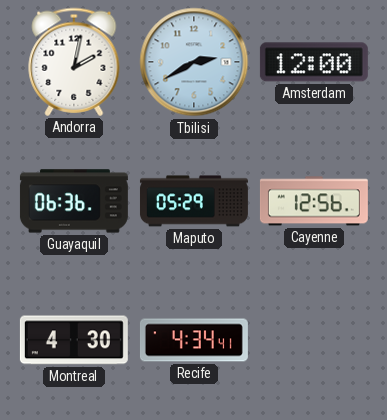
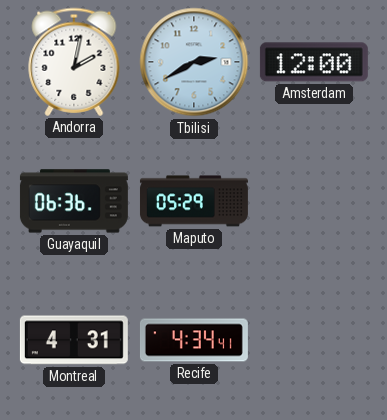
Cayenne: 12:56 -> none
Montreal: 4:30 -> 4:31
